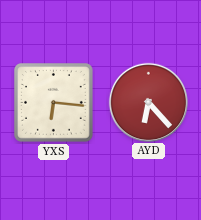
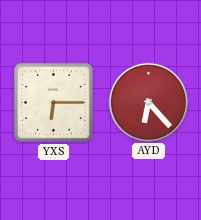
YXS: 6:16 -> 6:15
